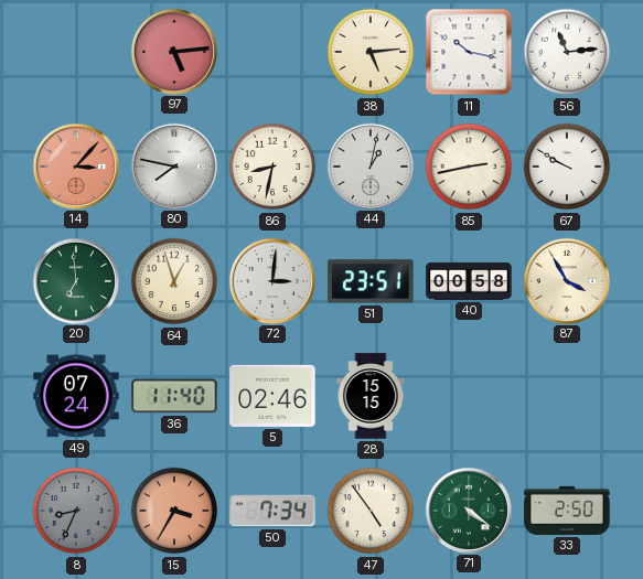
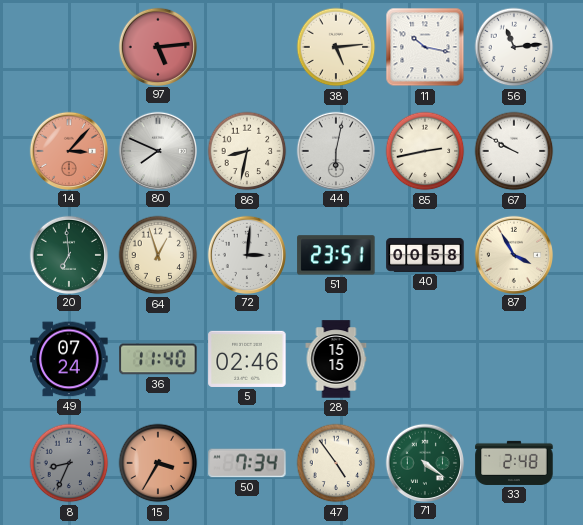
80: 7:47 -> 7:49
44: 1:02 -> 6:02
33: 2:50 -> 2:48
